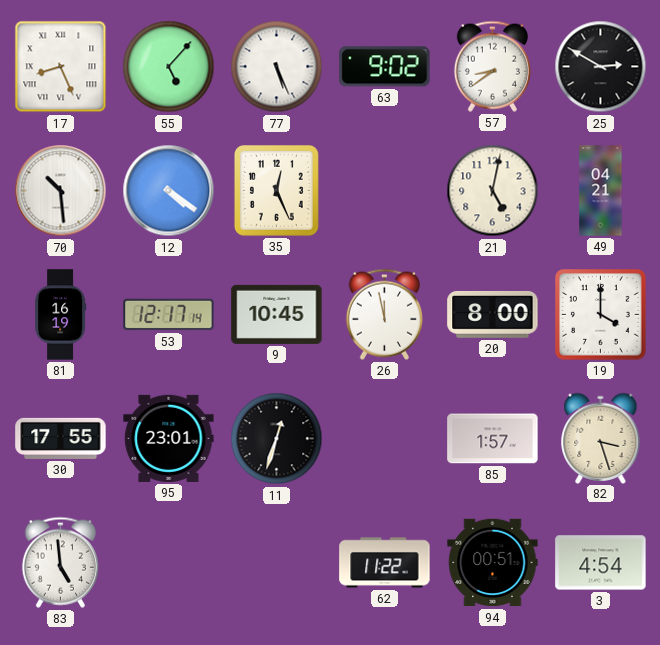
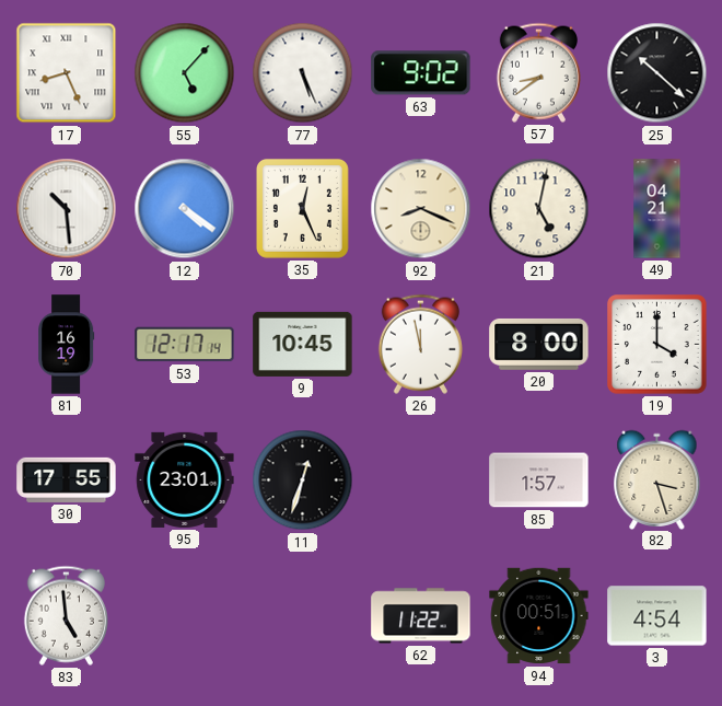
25: 2:50 -> 10:22
92: none -> 8:19
